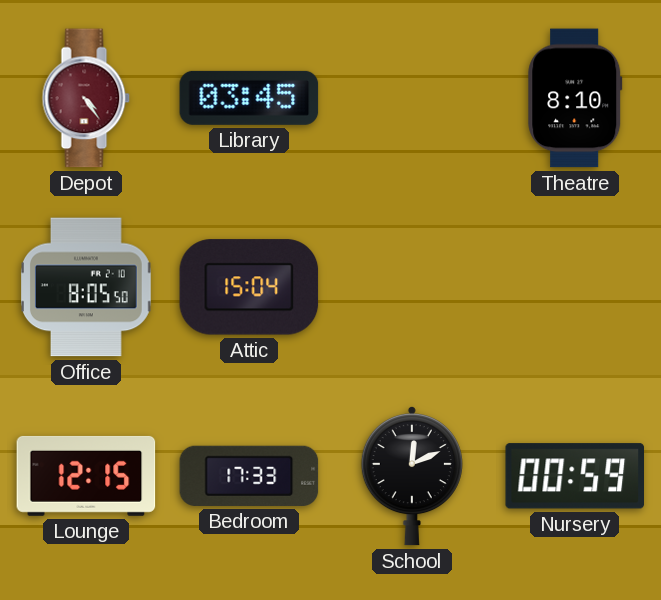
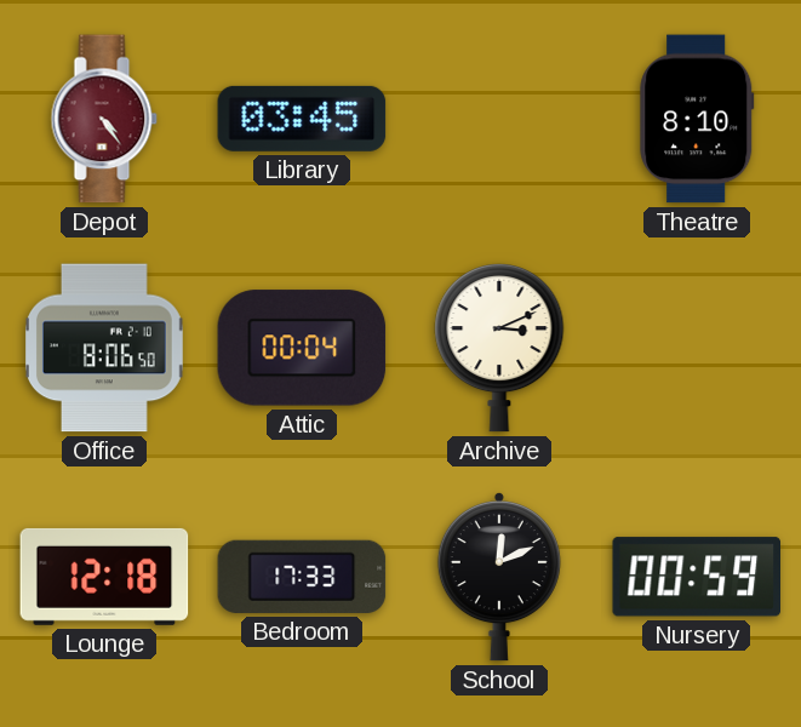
Office: 8:05 -> 8:06
Attic: 15:04 -> 00:04
Archive: none -> 3:11
Lounge: 12:15 -> 12:18
